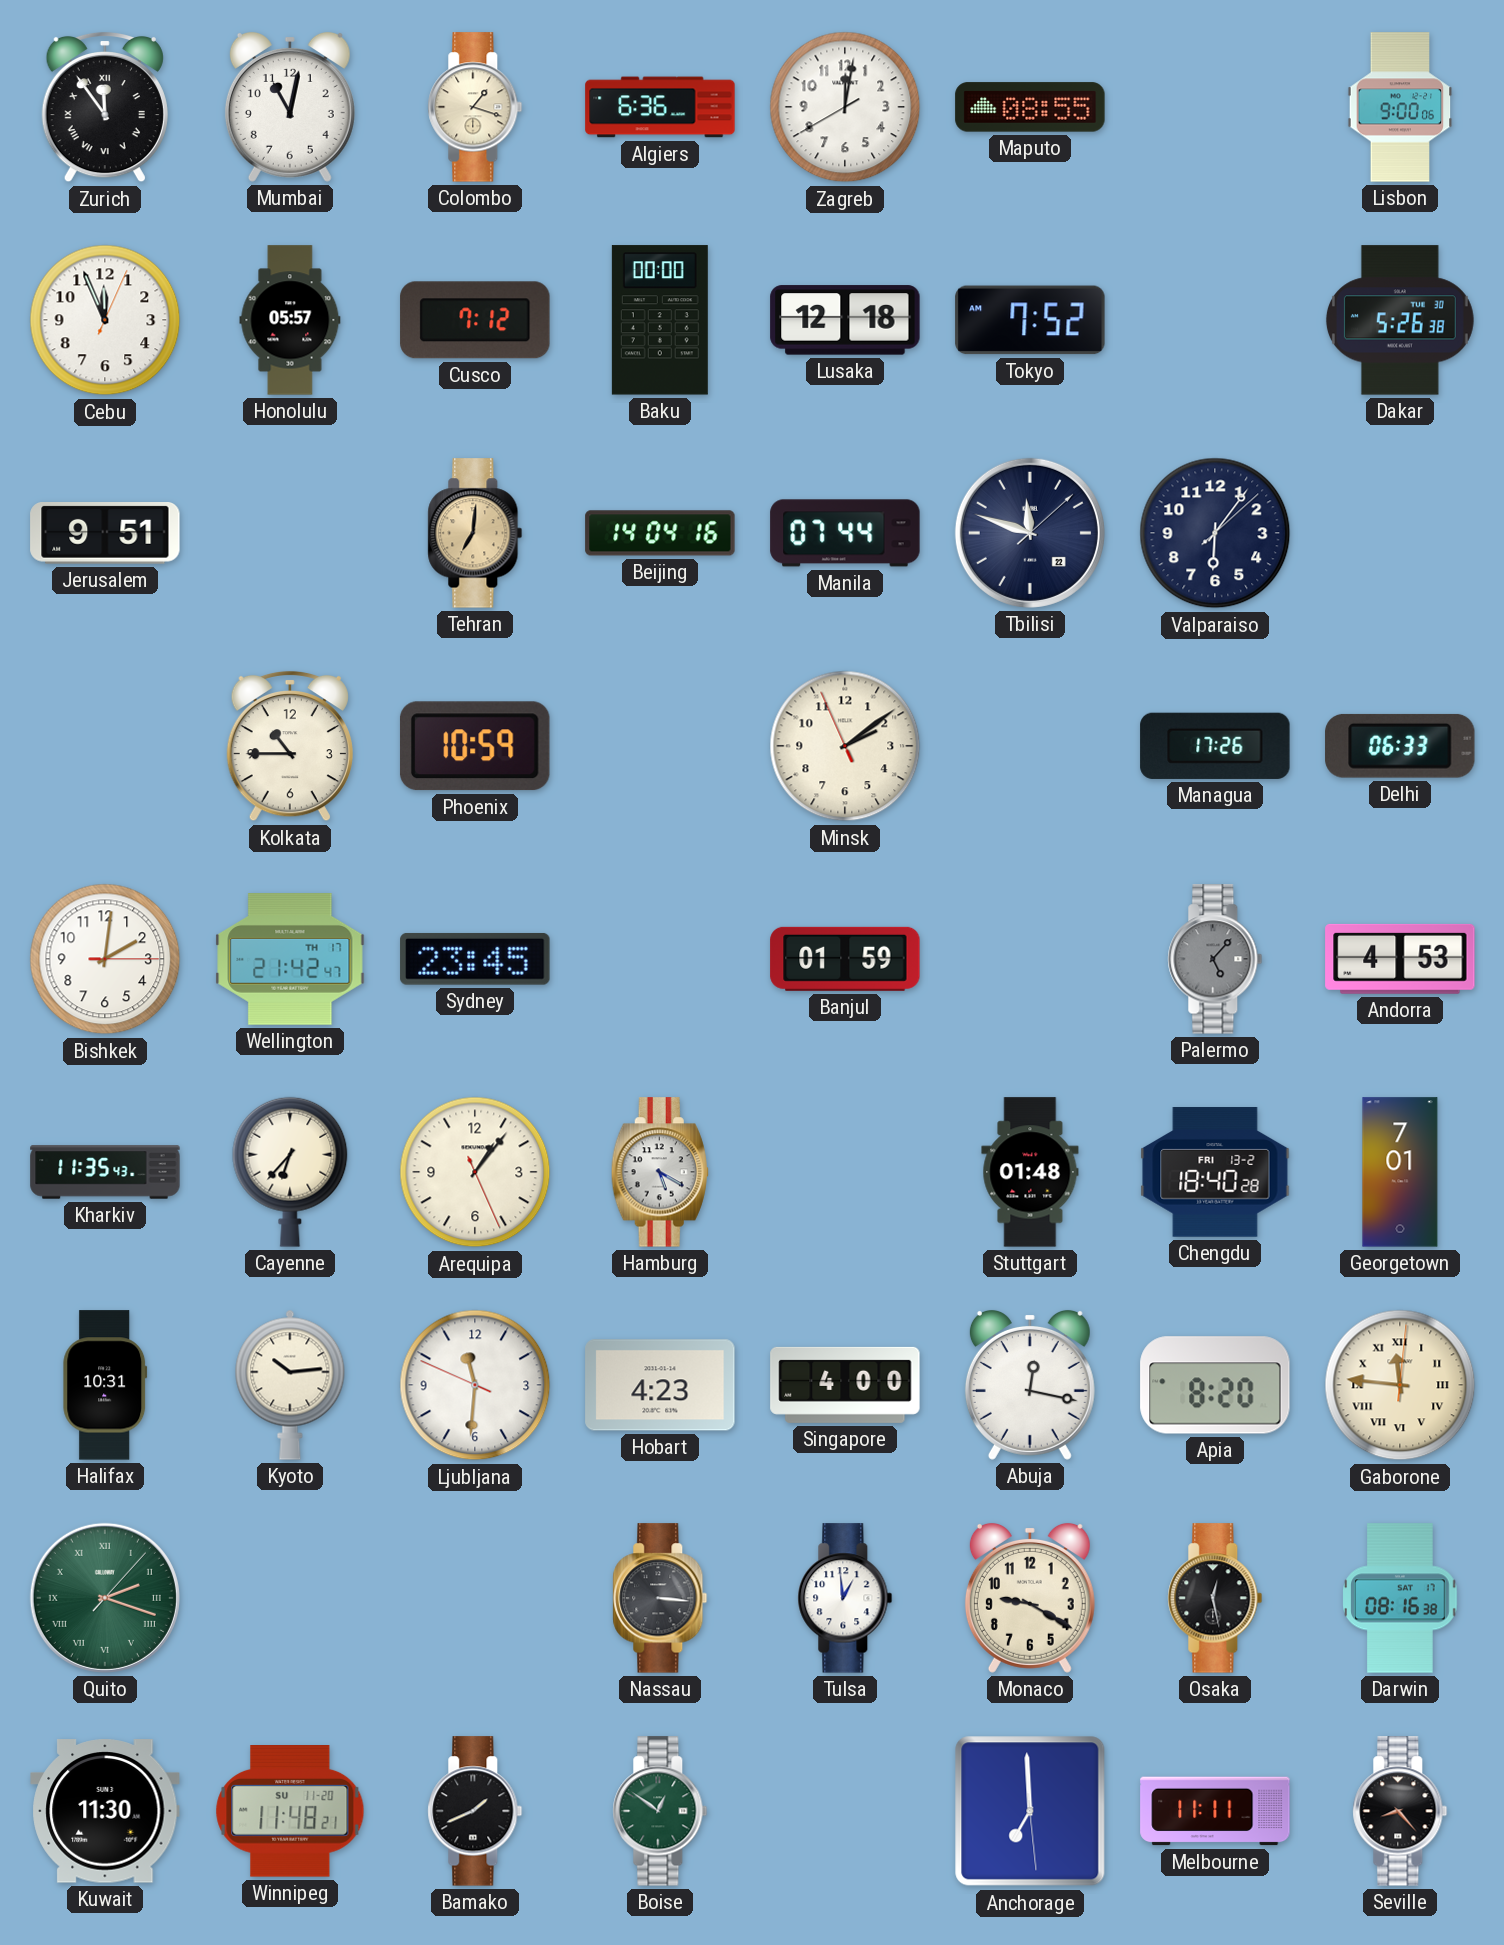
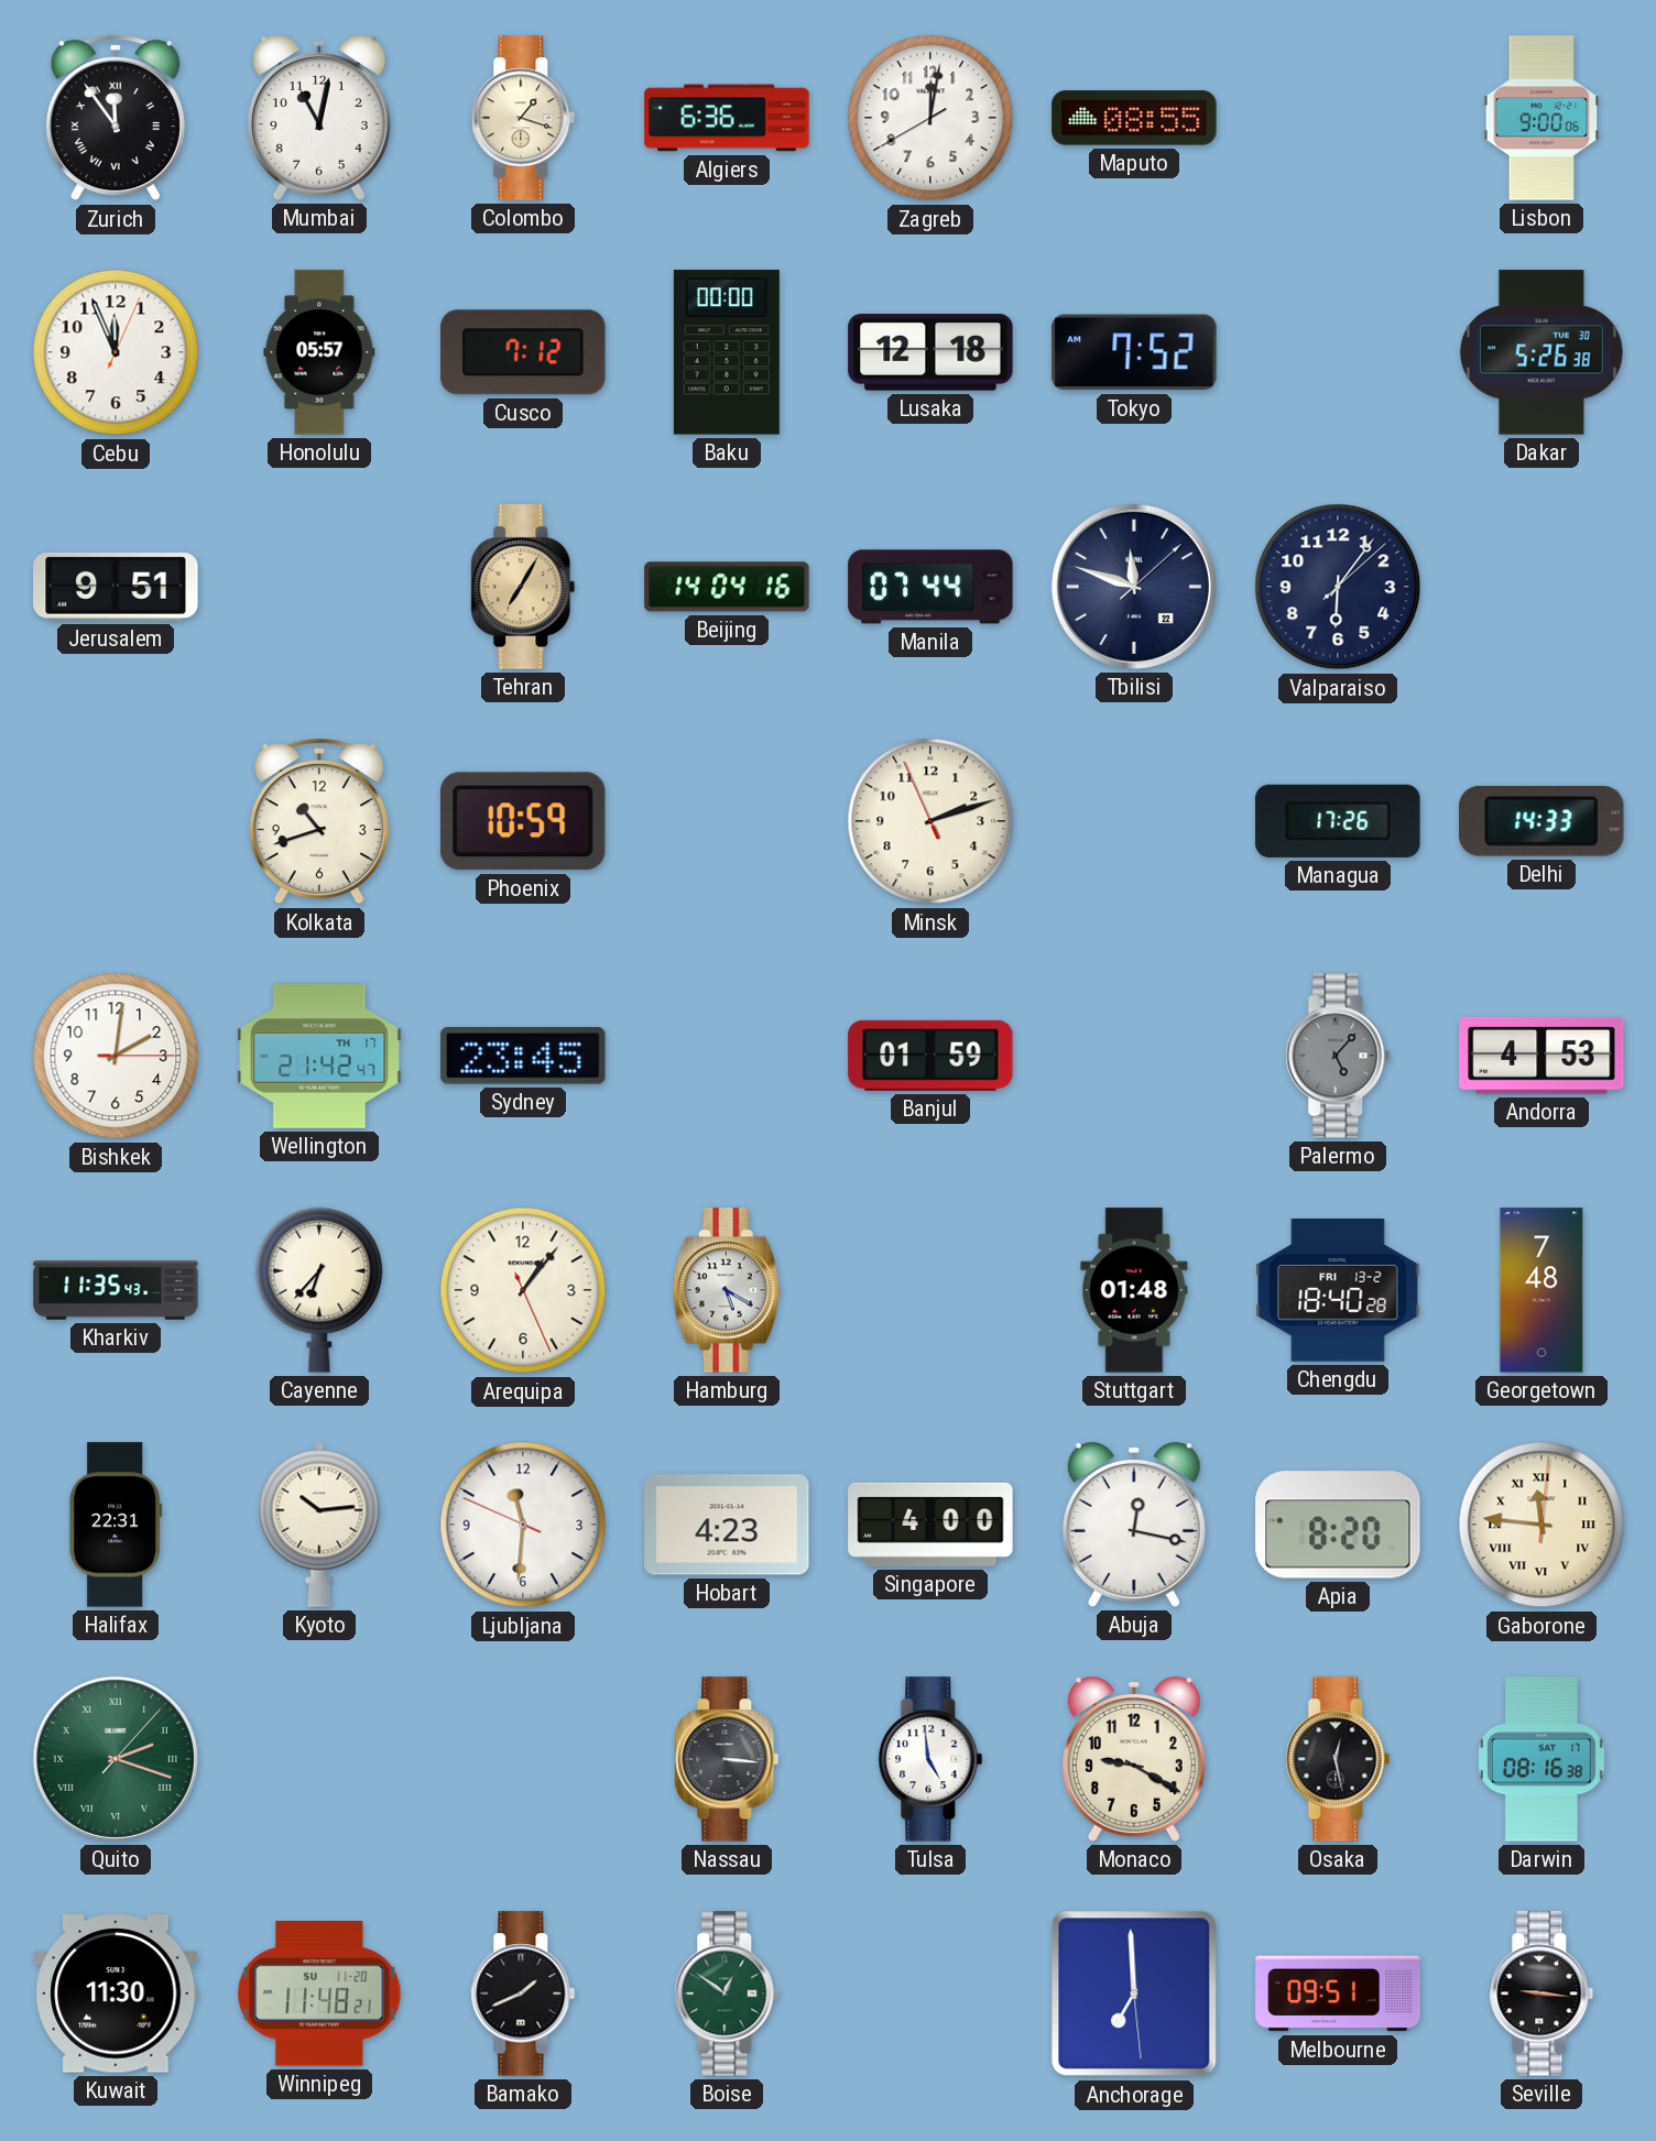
Tehran: 7:01 -> 7:05
Kolkata: 10:45 -> 10:42
Minsk: 2:08 -> 2:11
Delhi: 06:33 -> 14:33
Georgetown: 7:01 -> 7:48
Halifax: 10:31 -> 22:31
Tulsa: 12:59 -> 4:59
Melbourne: 11:11 -> 09:51
Seville: 8:23 -> 9:16
